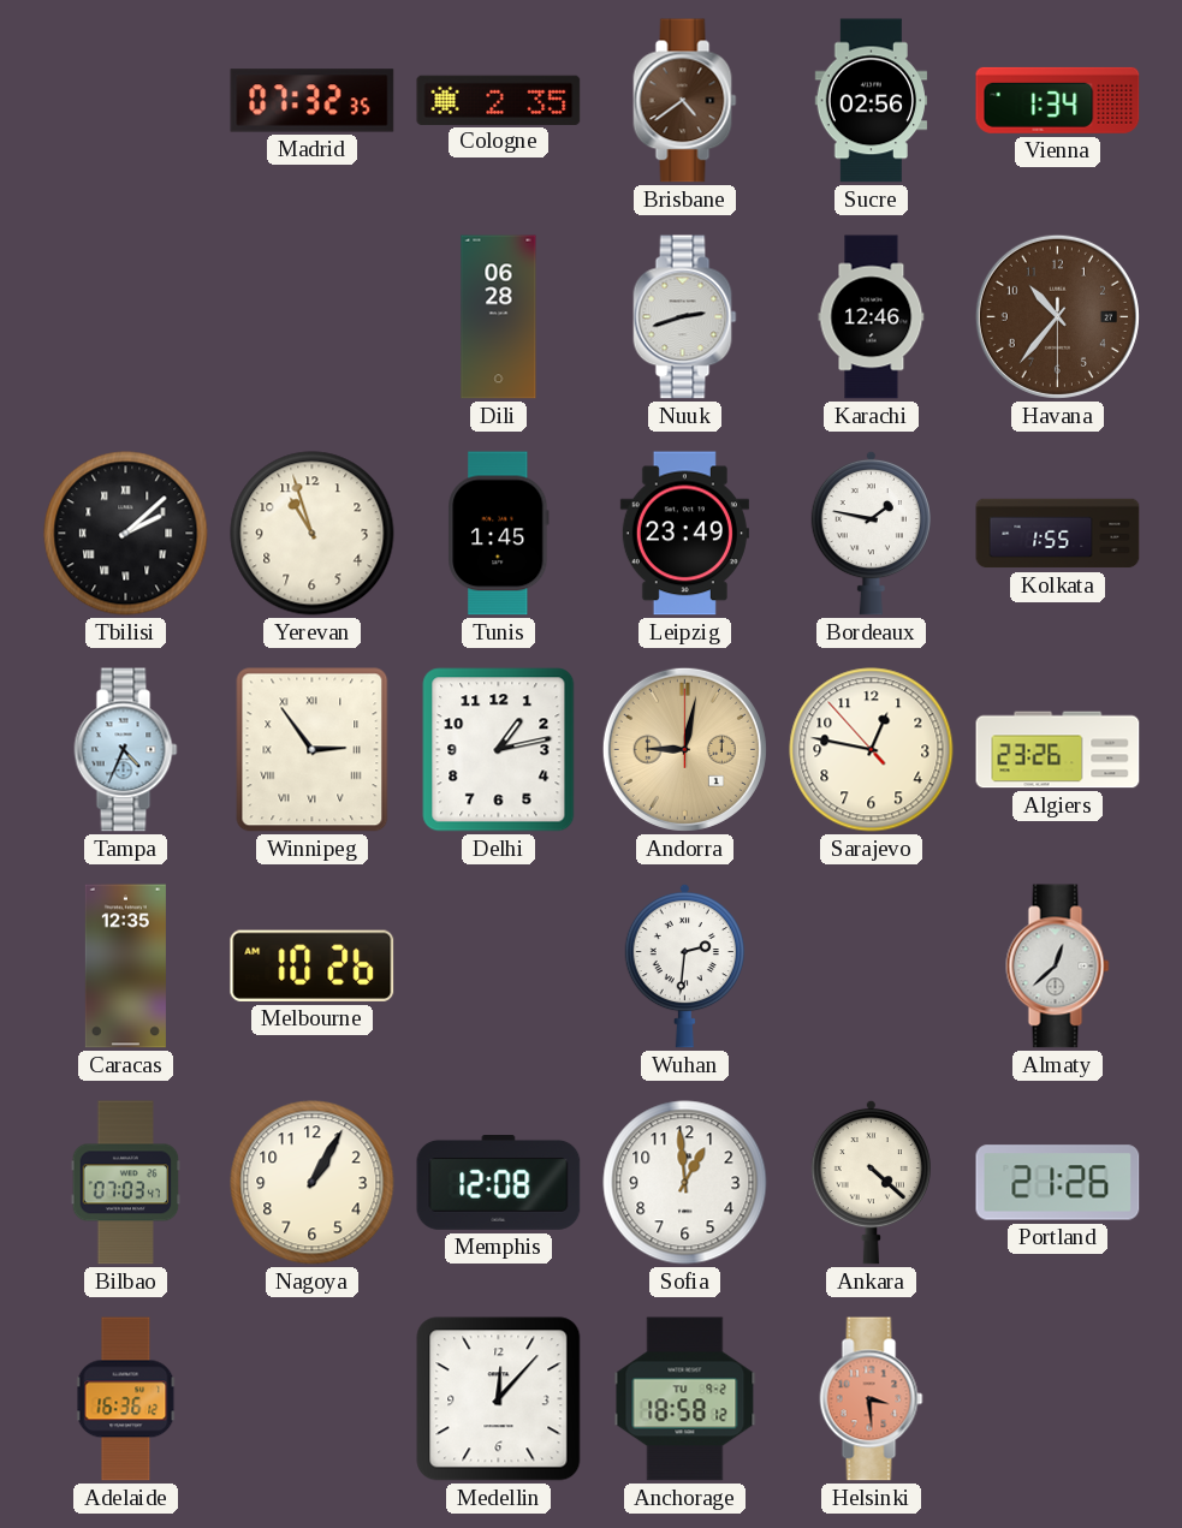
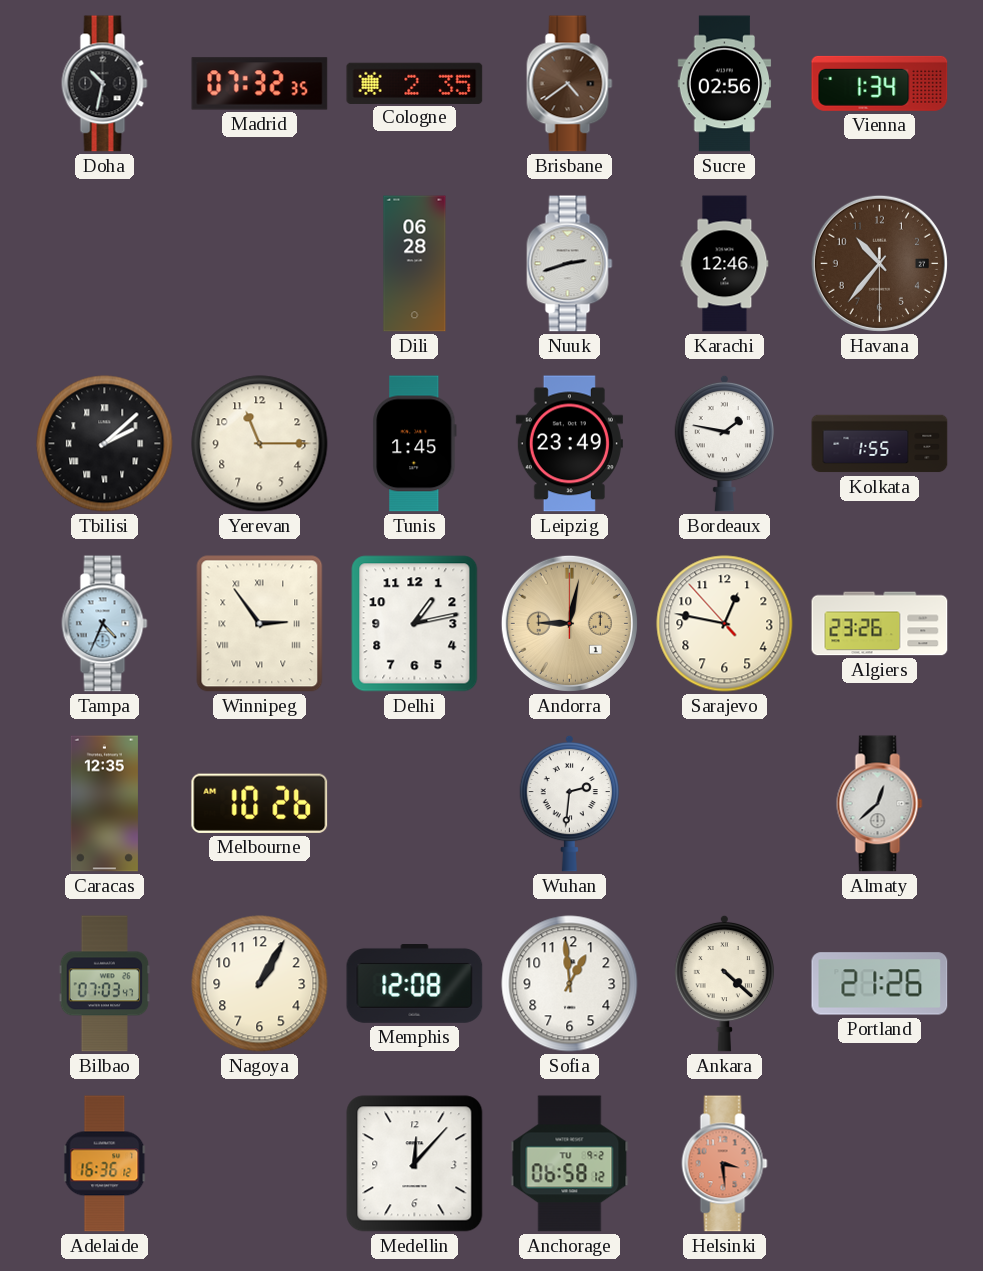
Doha: none -> 10:32
Yerevan: 10:57 -> 11:15
Anchorage: 18:58 -> 06:58
